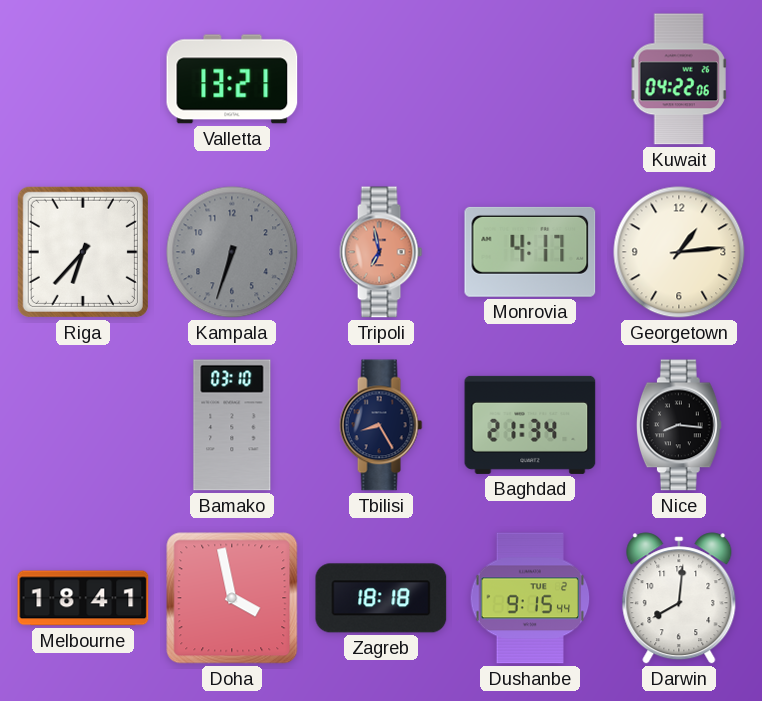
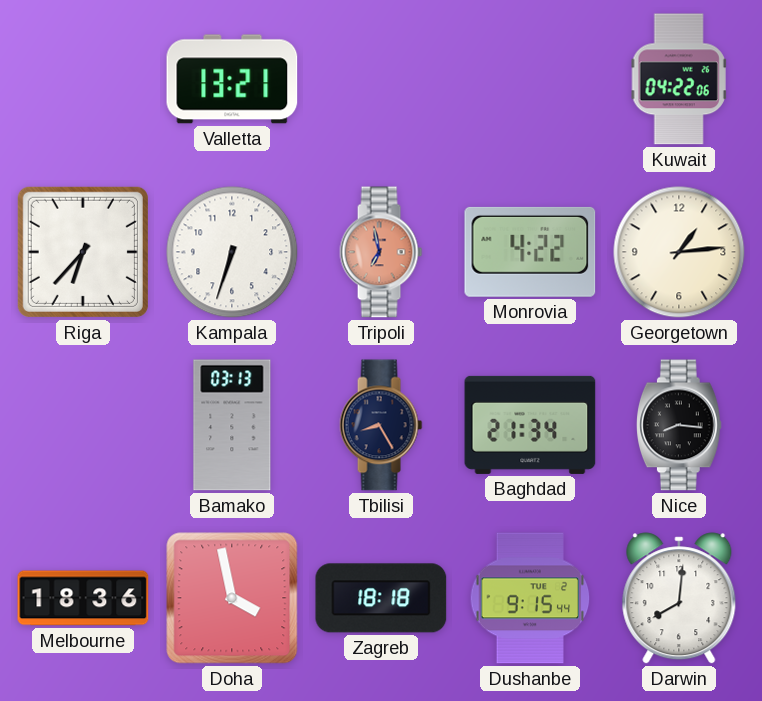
Kampala dial: grey -> white
Monrovia: 4:17 -> 4:22
Bamako: 03:10 -> 03:13
Melbourne: 18:41 -> 18:36
